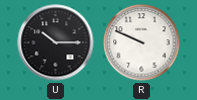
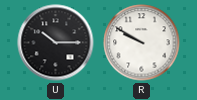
R: 9:49 -> 9:50
